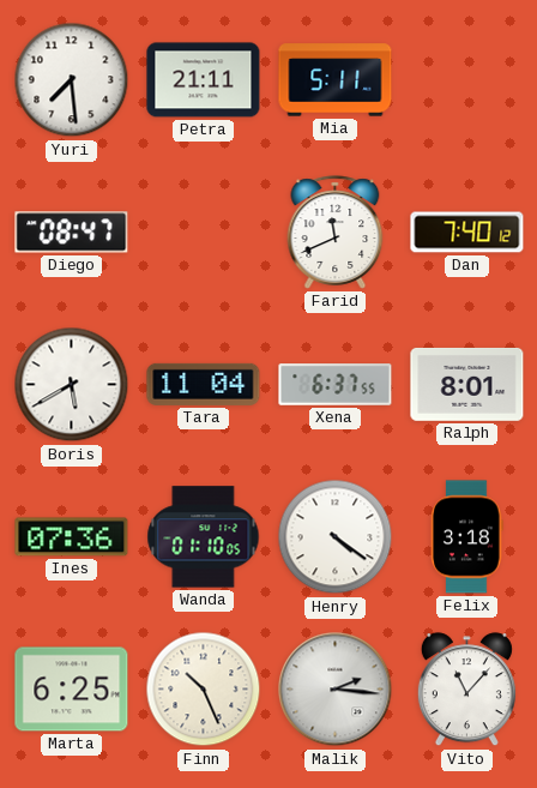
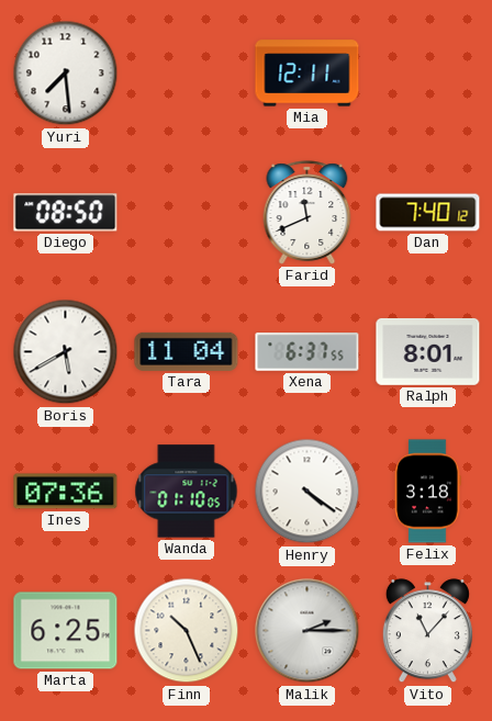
Petra: 21:11 -> none
Mia: 5:11 -> 12:11
Diego: 08:47 -> 08:50
Malik: 2:16 -> 2:15
